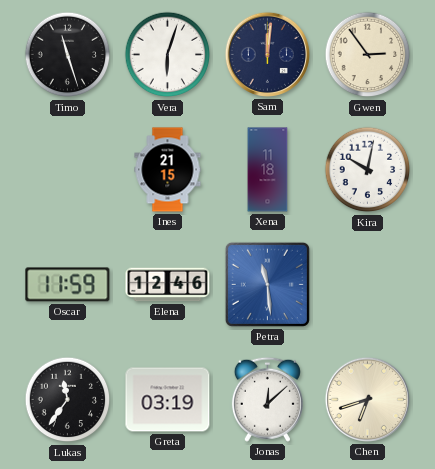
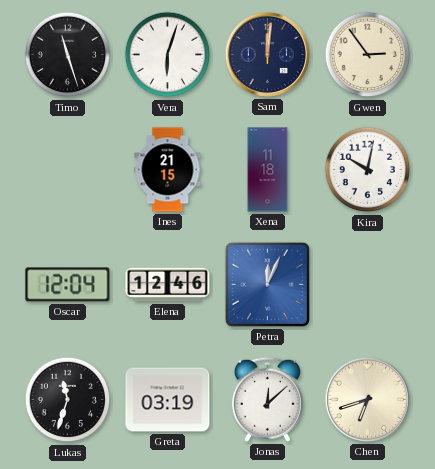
Oscar: 11:59 -> 12:04
Petra: 11:29 -> 12:04
Lukas: 11:36 -> 11:33
